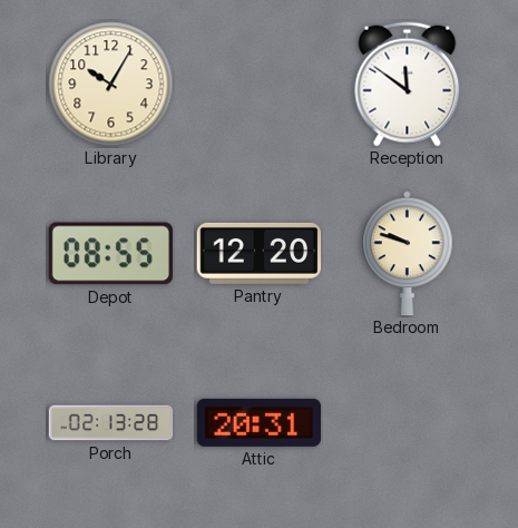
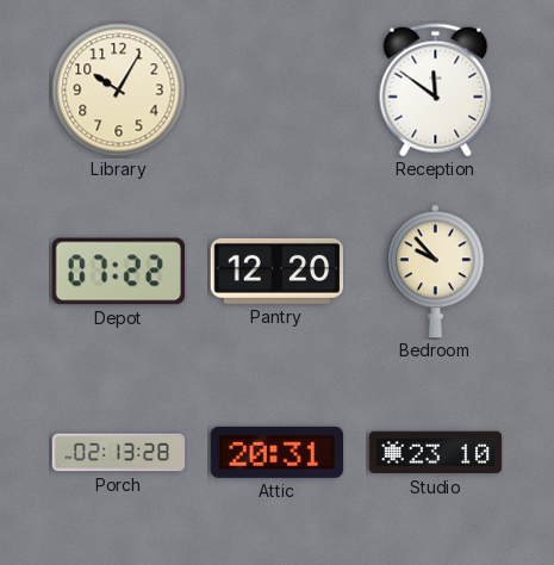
Depot: 08:55 -> 07:22
Bedroom: 9:48 -> 9:53
Studio: none -> 23:10
